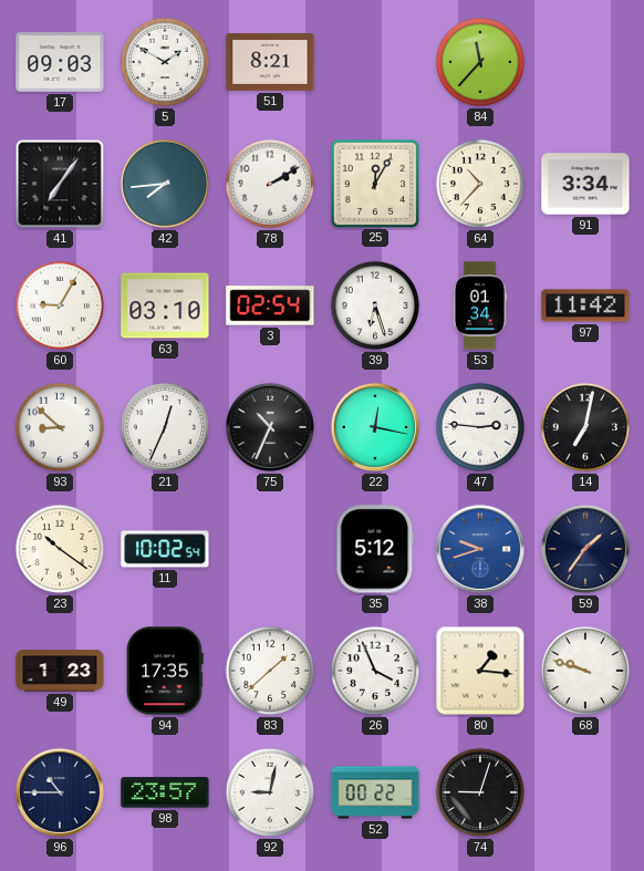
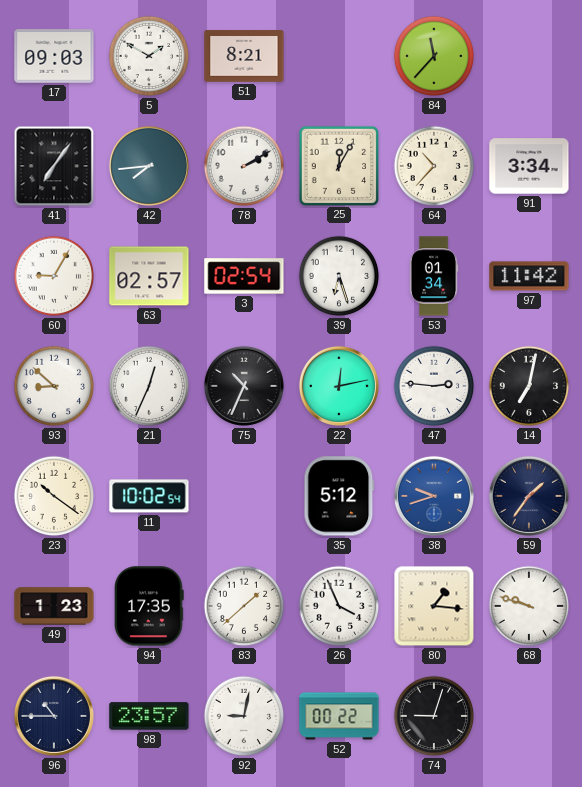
63: 03:10 -> 02:57
22: 12:17 -> 12:13
